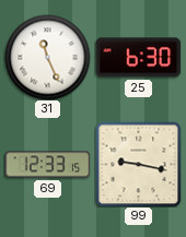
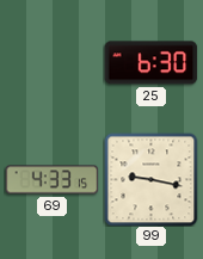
31: 11:26 -> none
69: 12:33 -> 4:33
